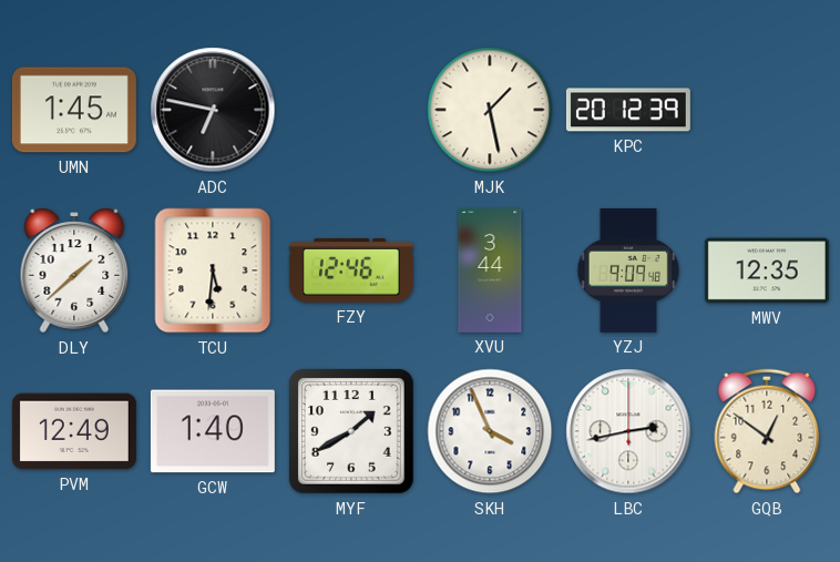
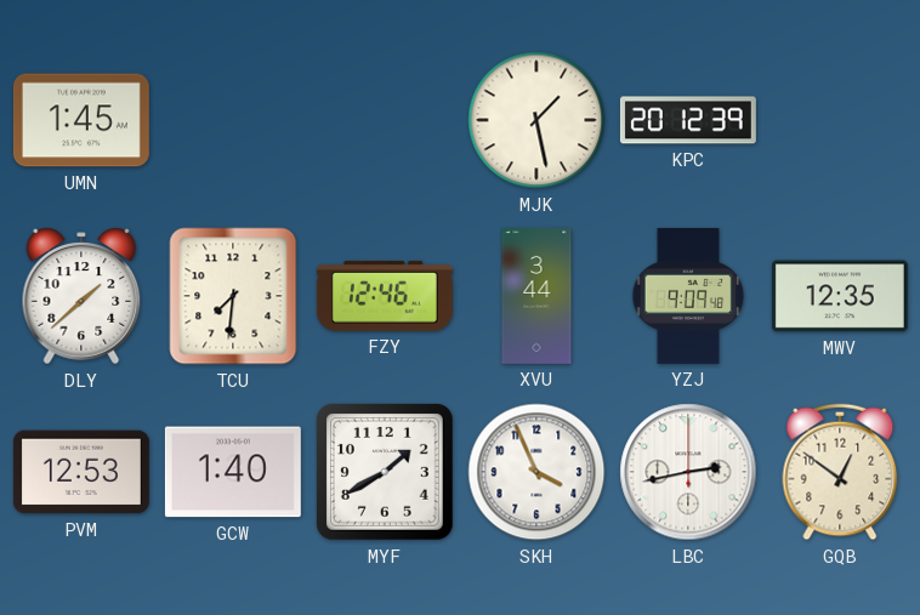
ADC: 6:47 -> none
TCU: 5:31 -> 7:31
PVM: 12:49 -> 12:53
